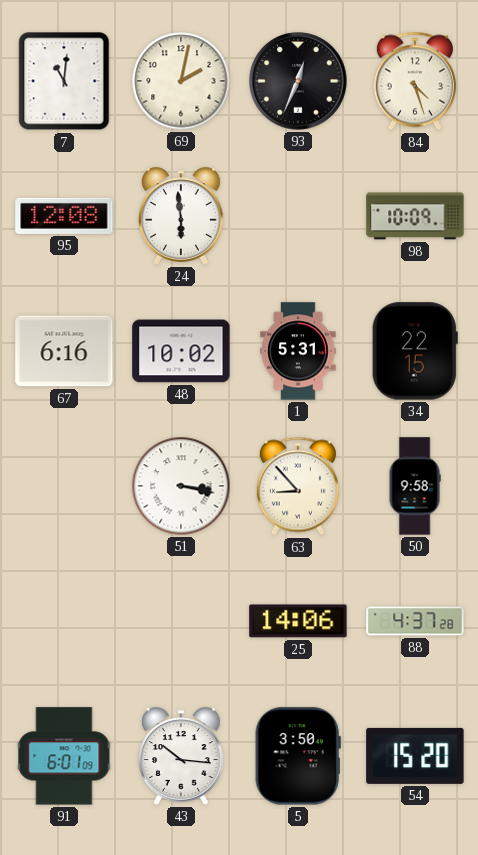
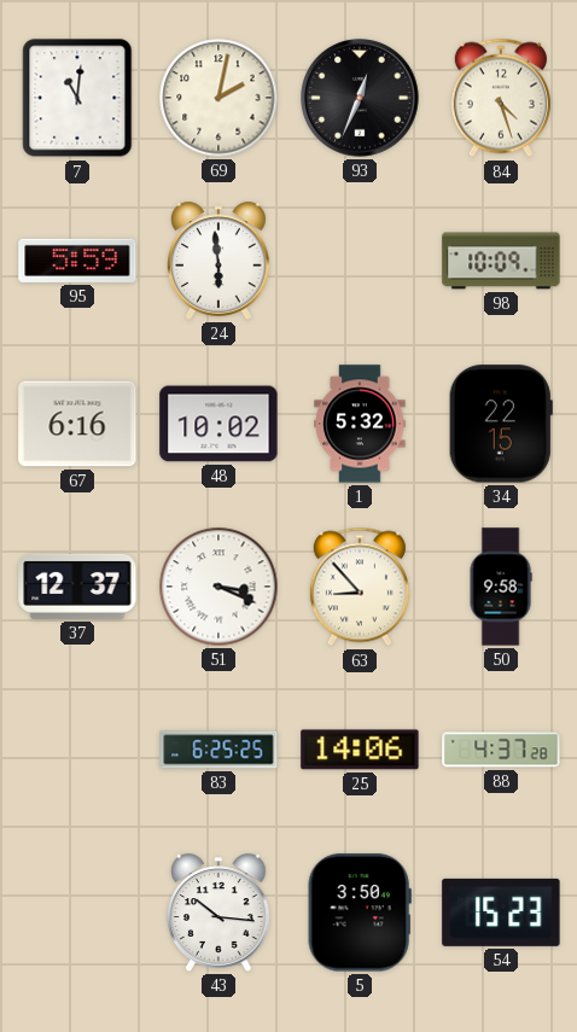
95: 12:08 -> 5:59
1: 5:31 -> 5:32
37: none -> 12:37
51: 3:17 -> 3:19
83: none -> 6:25
91: 6:01 -> none
54: 15:20 -> 15:23
